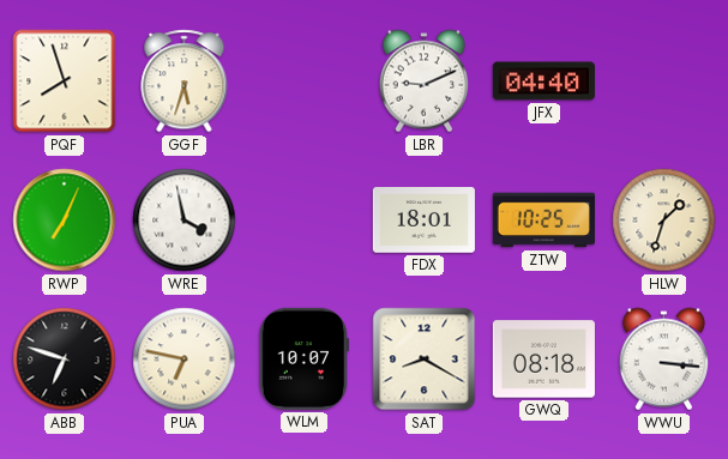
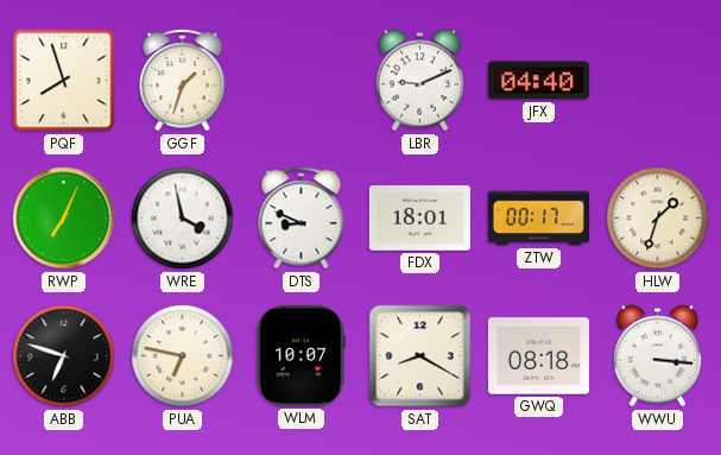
GGF: 5:33 -> 1:33
DTS: none -> 8:49
ZTW: 10:25 -> 00:17
